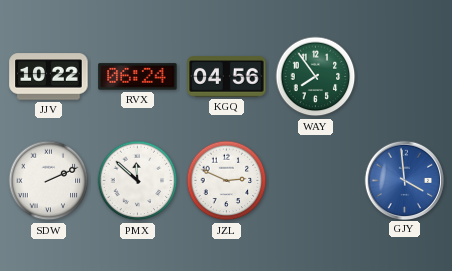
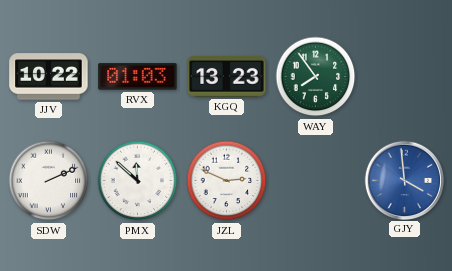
RVX: 06:24 -> 01:03
KGQ: 04:56 -> 13:23
